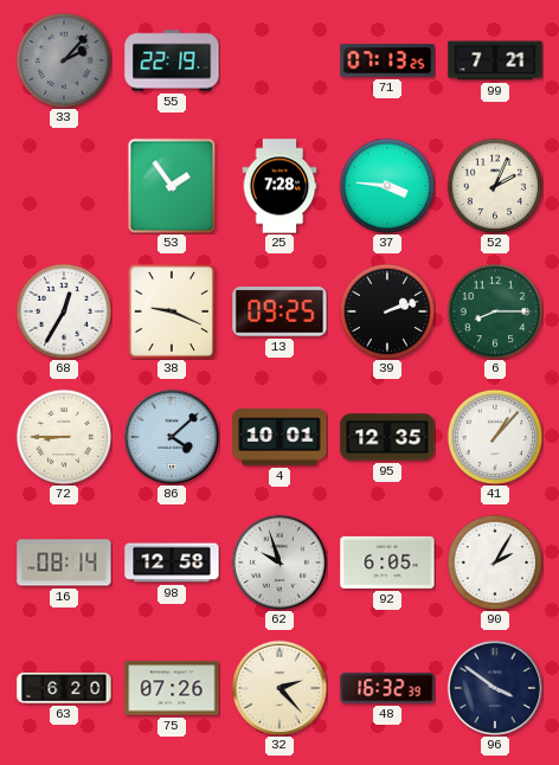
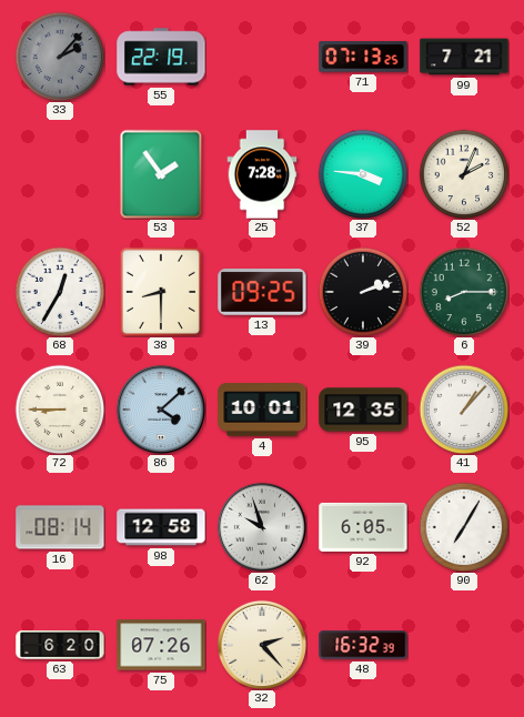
38: 9:19 -> 8:30
90: 2:05 -> 7:05
96: 3:51 -> none
